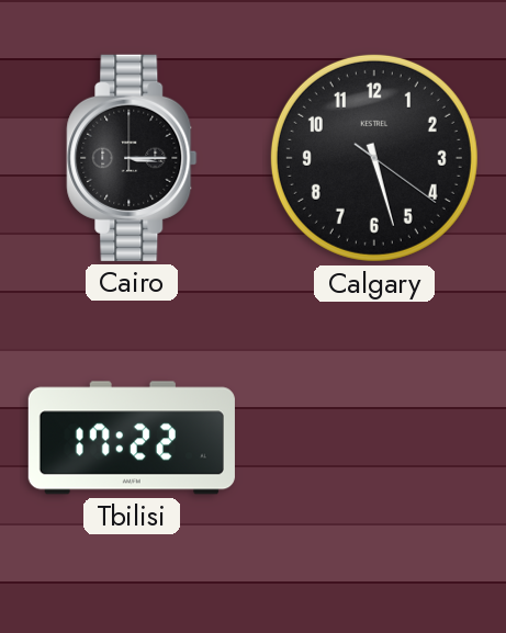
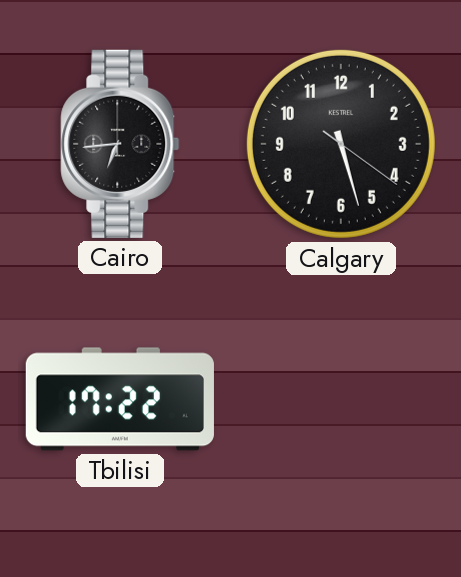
Cairo: 3:15 -> 6:44
